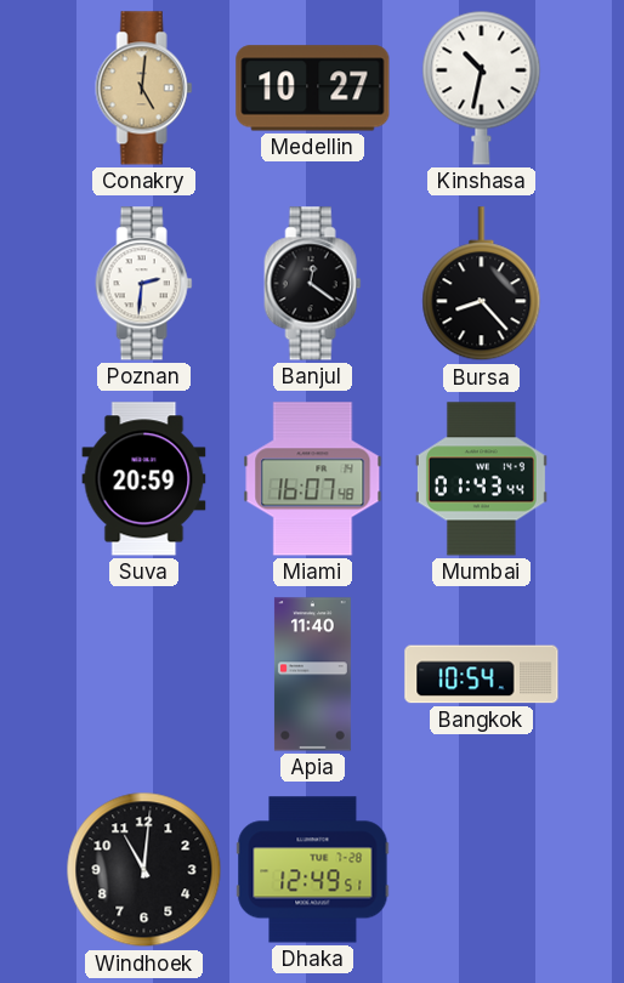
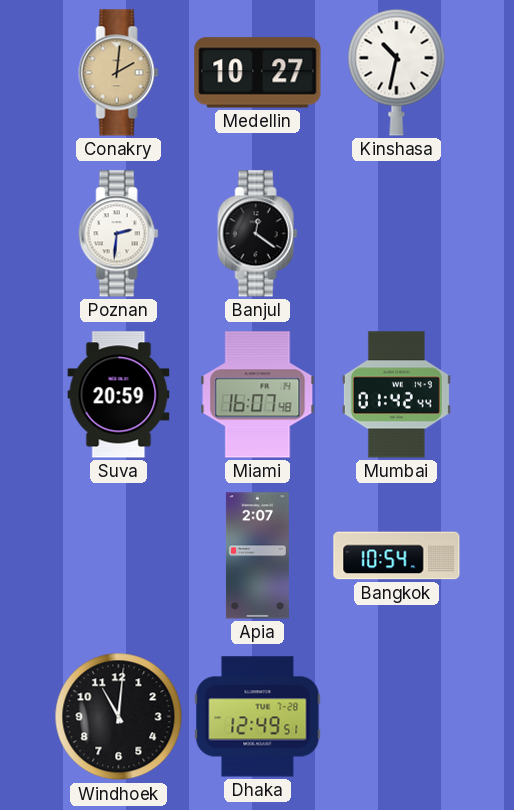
Conakry: 5:01 -> 2:01
Bursa: 8:23 -> none
Mumbai: 01:43 -> 01:42
Apia: 11:40 -> 2:07
